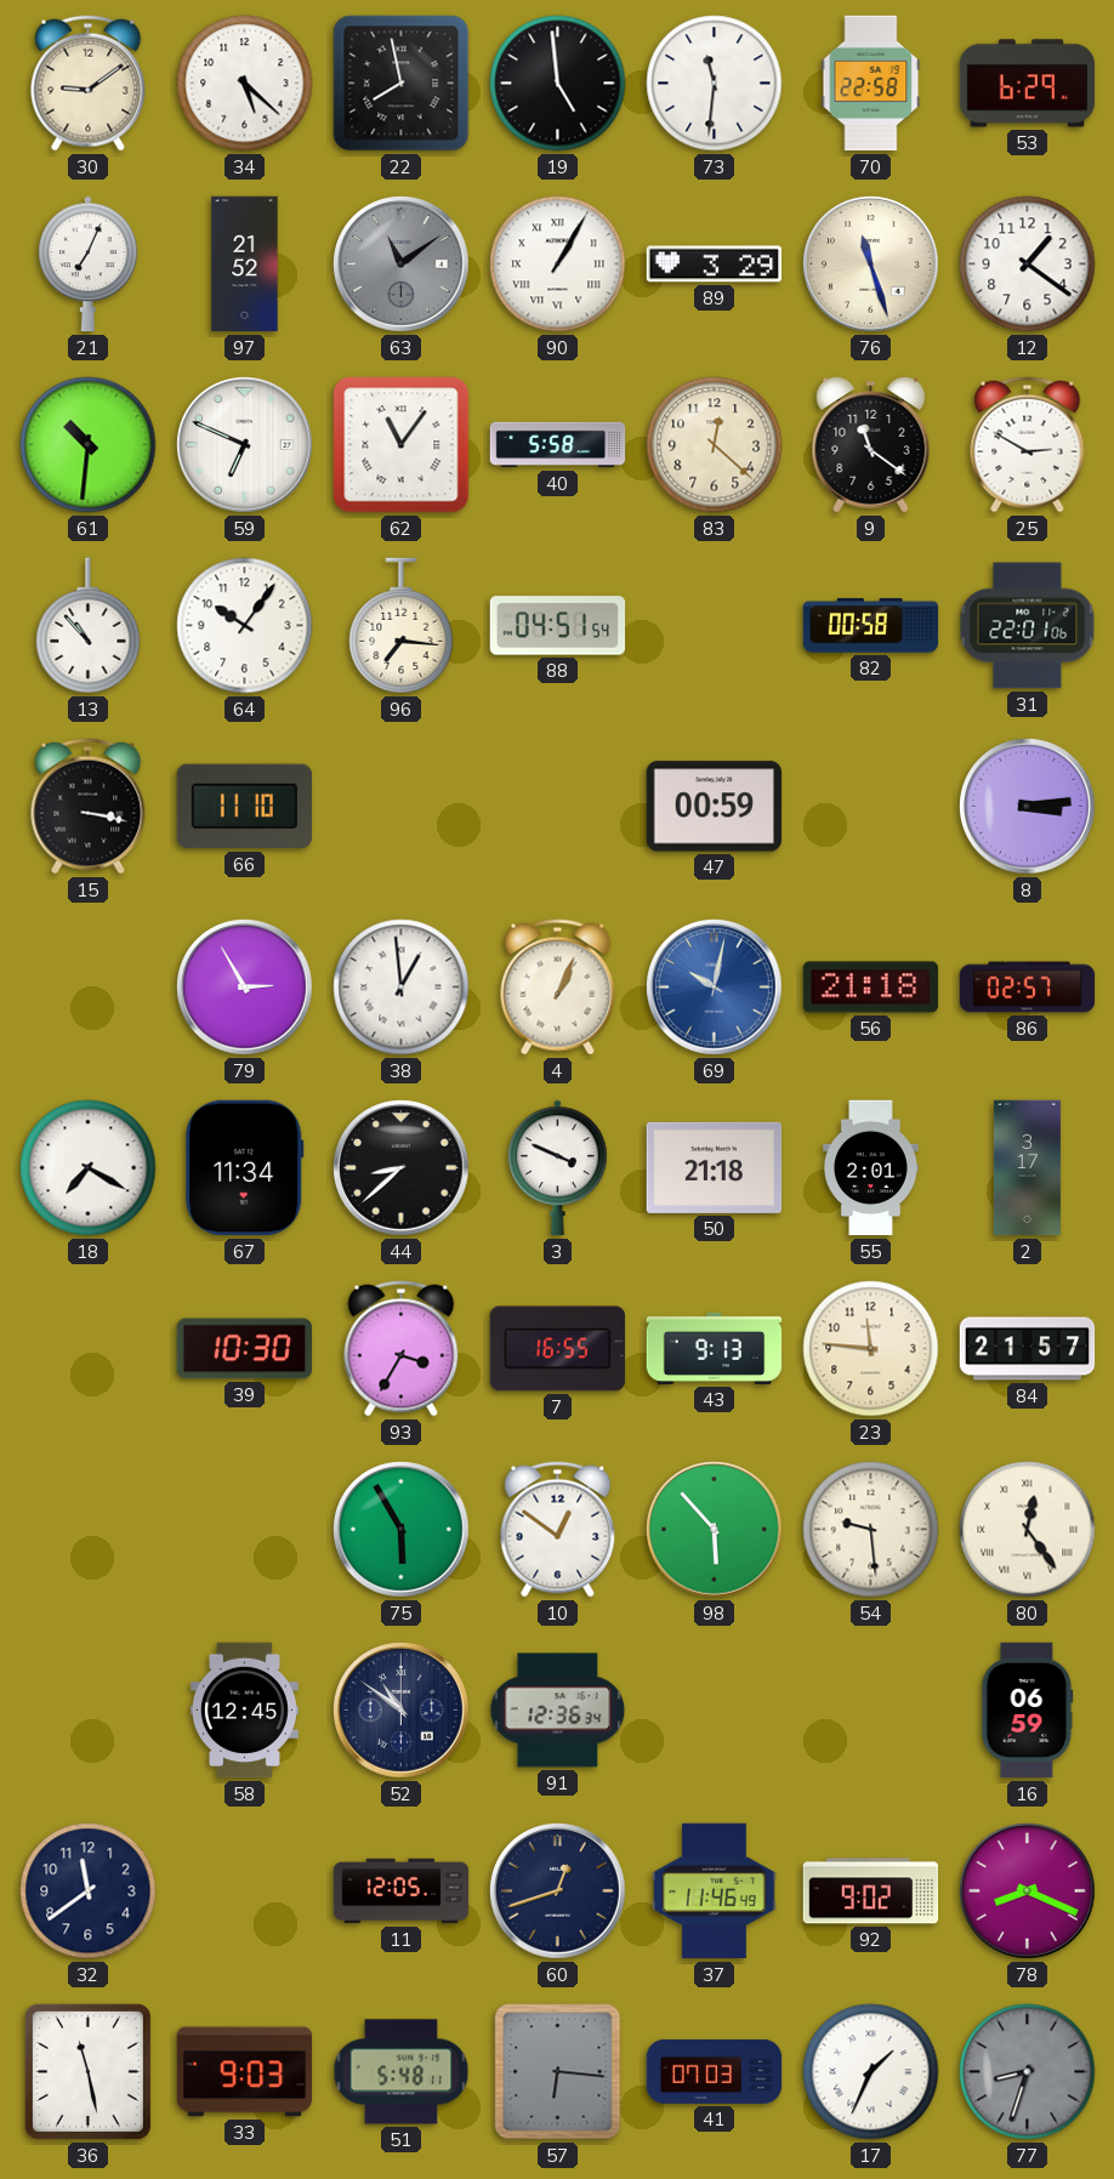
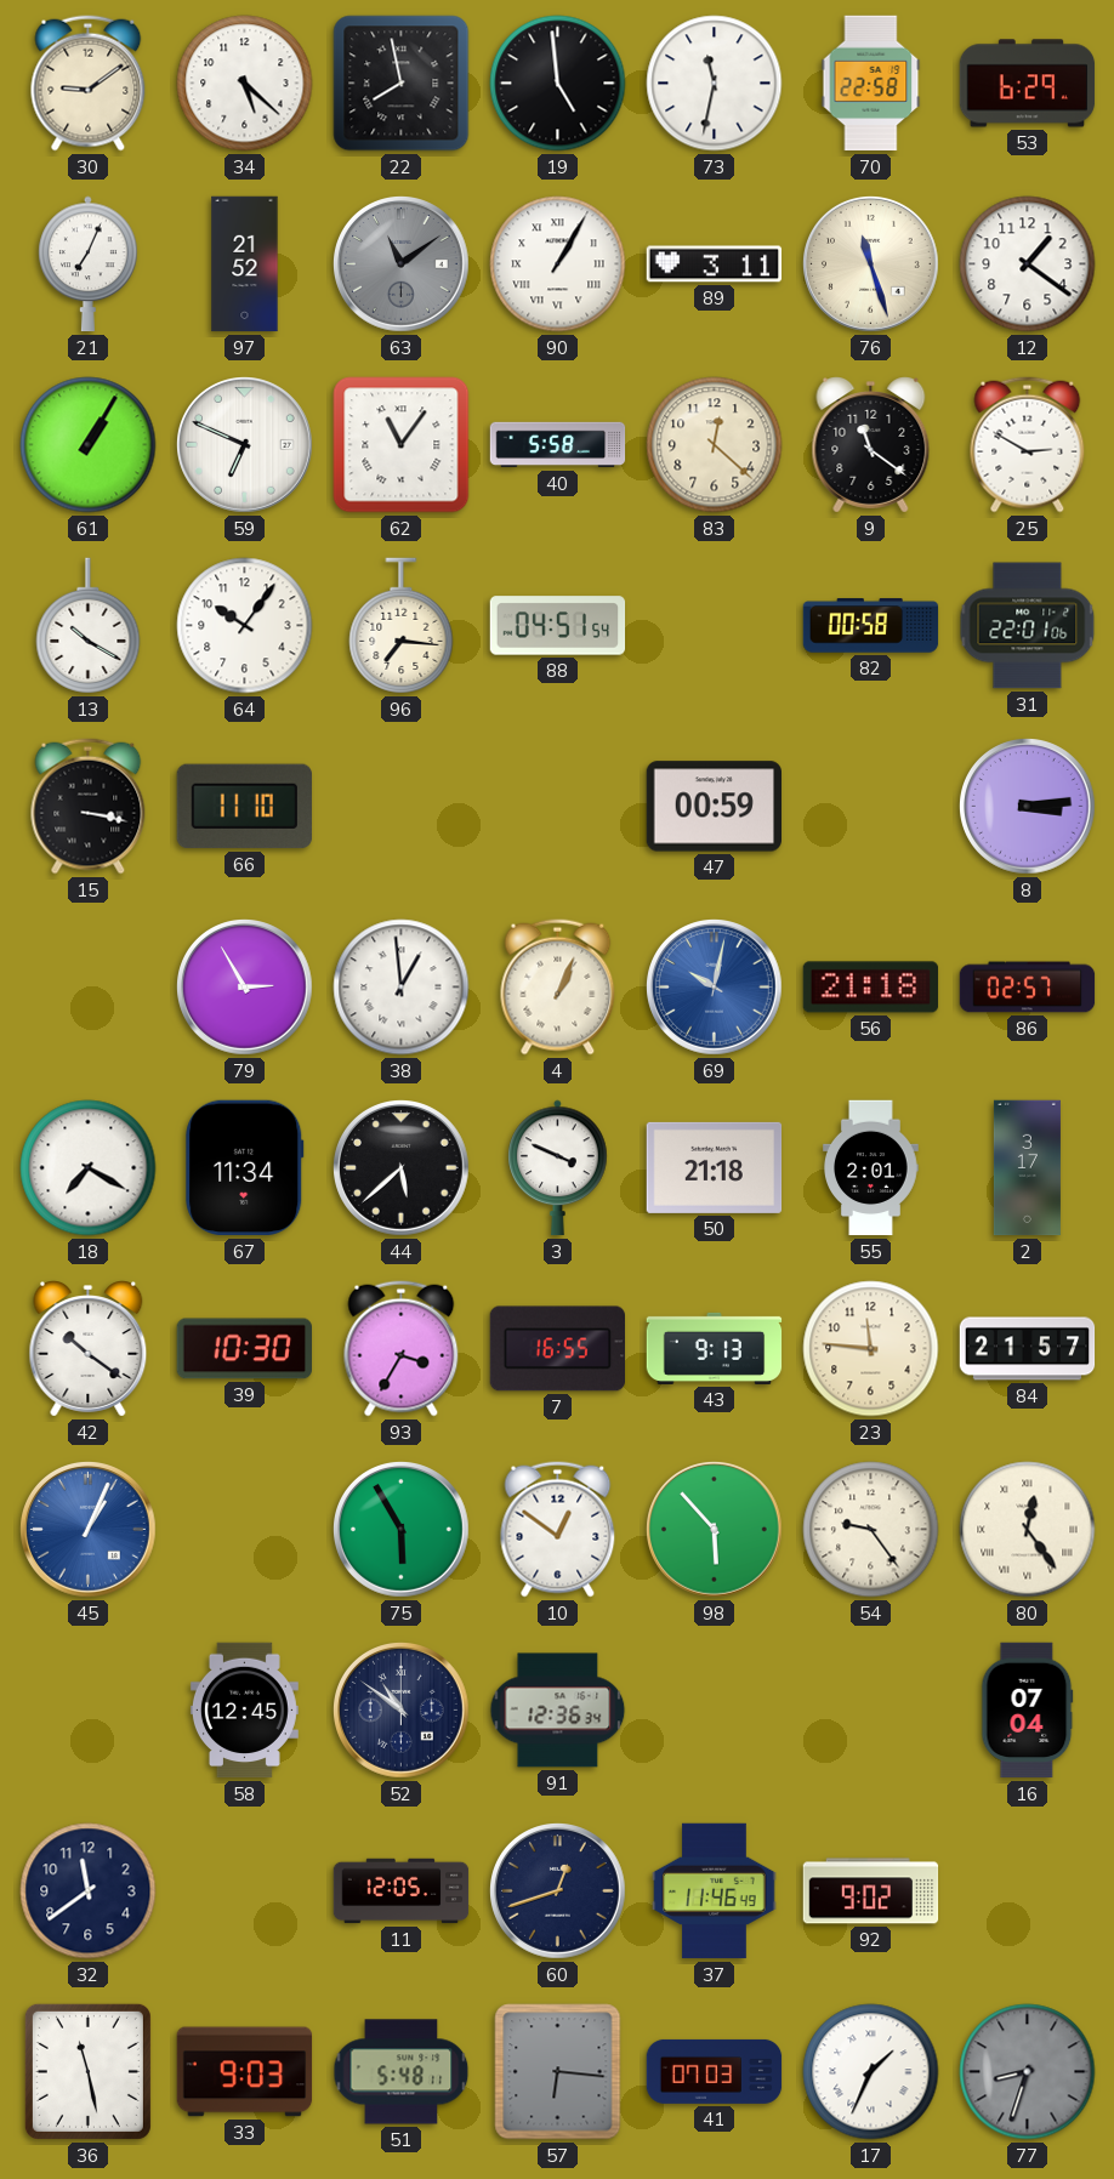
73: 11:31 -> 11:32
89: 3:29 -> 3:11
61: 10:31 -> 1:05
13: 10:53 -> 10:20
44: 8:38 -> 5:38
42: none -> 10:21
45: none -> 1:04
54: 9:29 -> 9:24
16: 06:59 -> 07:04
78: 8:19 -> none
